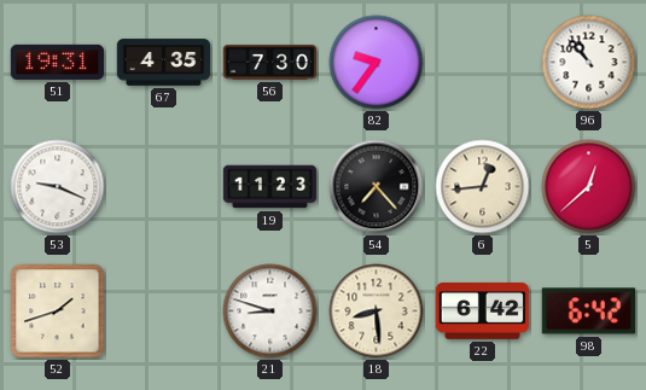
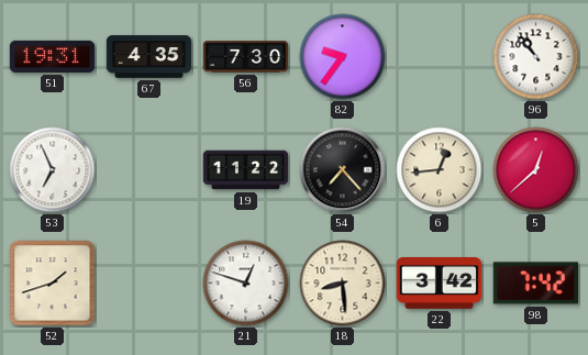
53: 9:19 -> 6:56
19: 11:23 -> 11:22
21: 8:48 -> 12:48
22: 6:42 -> 3:42
98: 6:42 -> 7:42
